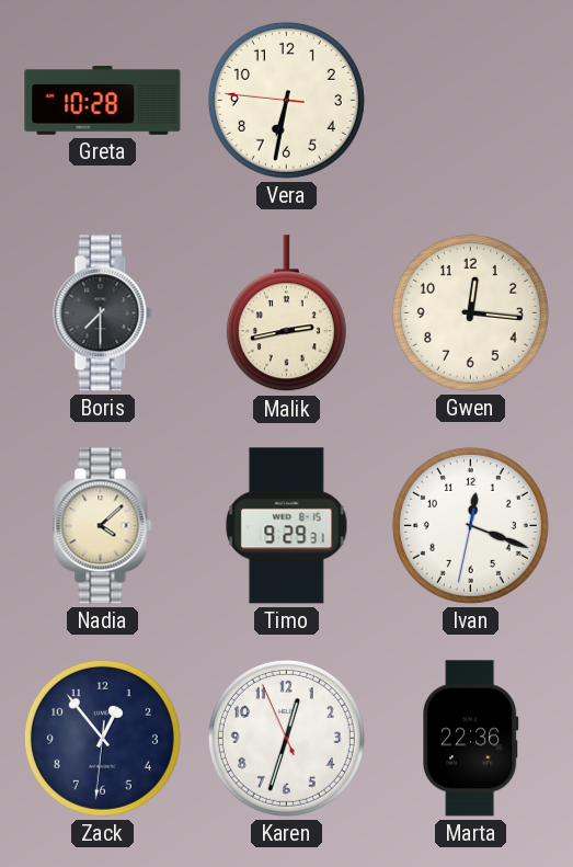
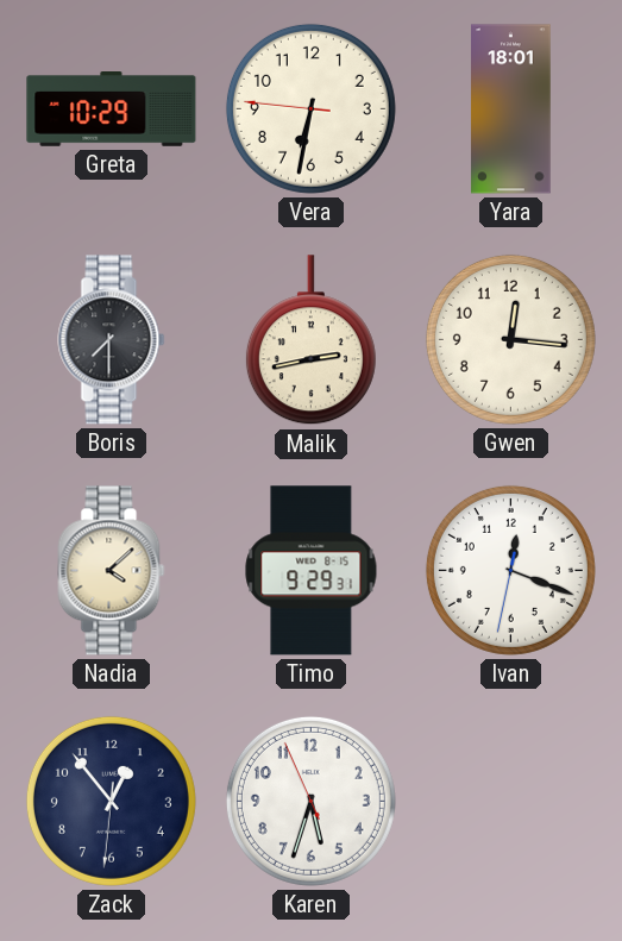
Greta: 10:28 -> 10:29
Yara: none -> 18:01
Karen: 12:32 -> 5:32
Marta: 22:36 -> none
